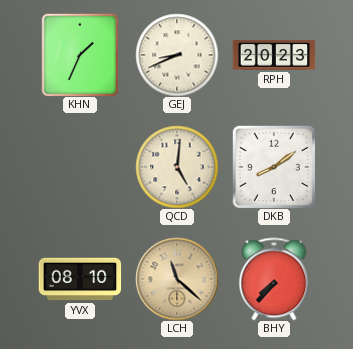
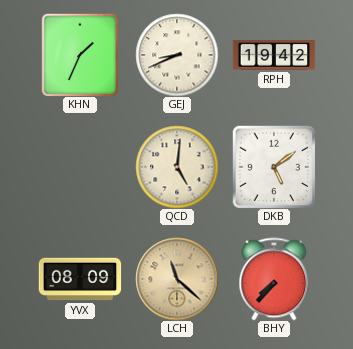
RPH: 20:23 -> 19:42
DKB: 8:09 -> 5:09
YVX: 08:10 -> 08:09
